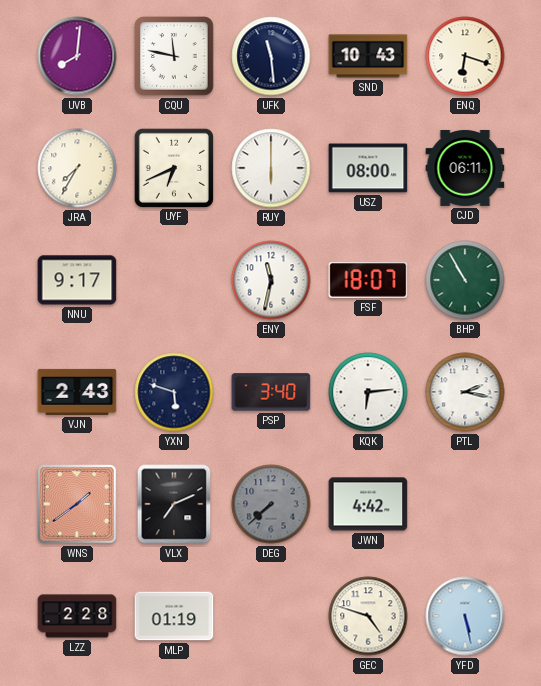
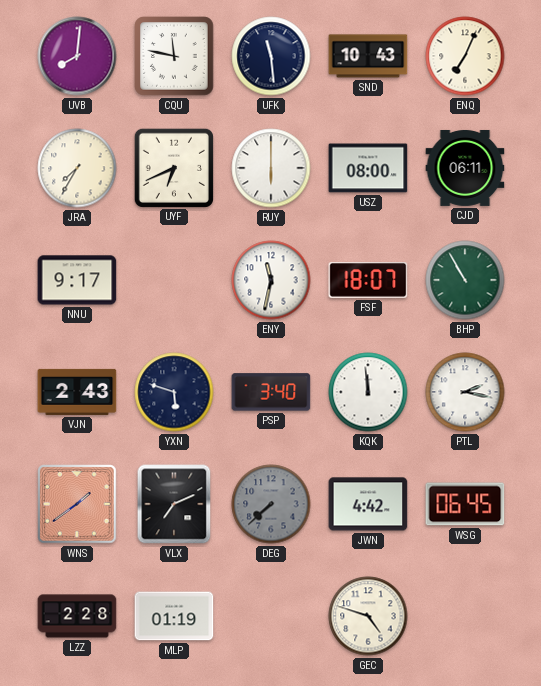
ENQ: 6:18 -> 7:04
KQK: 6:14 -> 11:59
WSG: none -> 06:45
YFD: 5:28 -> none
